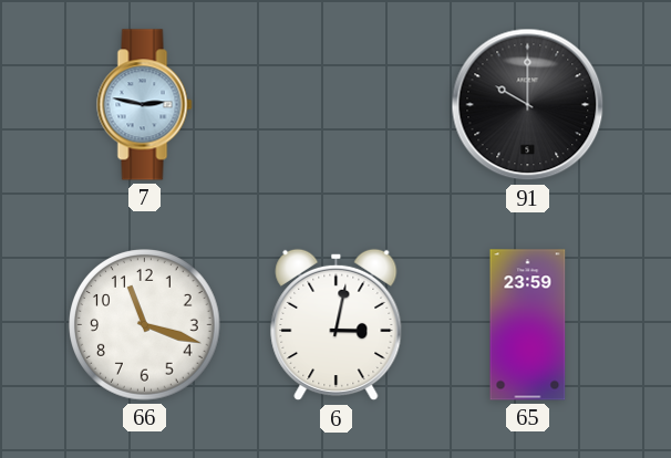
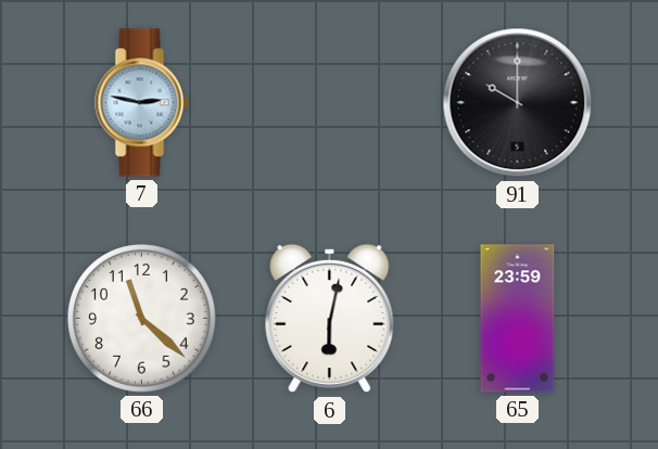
66: 11:18 -> 11:22
6: 3:02 -> 6:02
